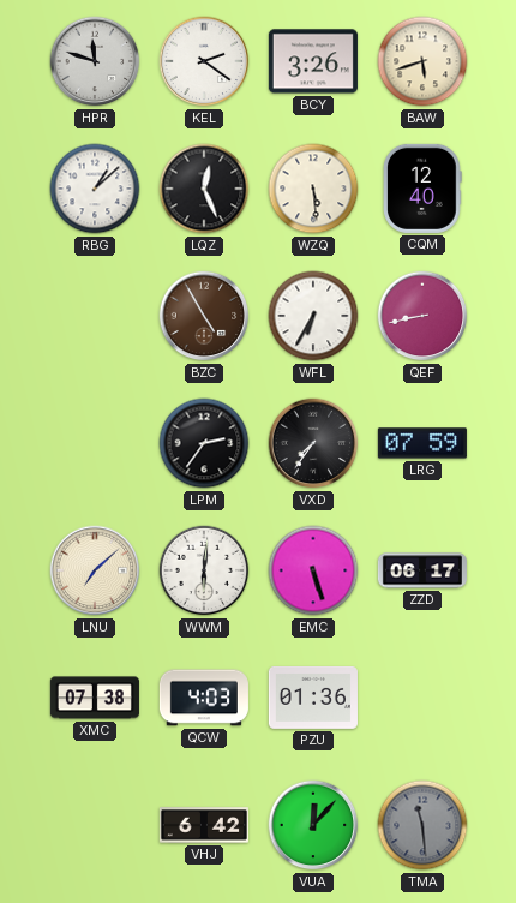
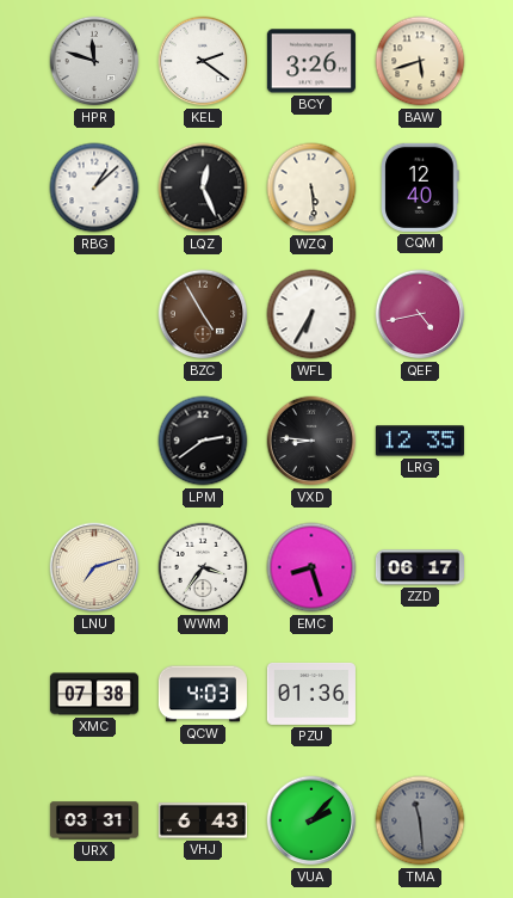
QEF: 8:43 -> 4:43
LPM: 2:36 -> 2:39
VXD: 7:36 -> 8:46
LRG: 07:59 -> 12:35
LNU: 7:08 -> 7:12
WWM: 6:01 -> 3:36
EMC: 5:27 -> 8:27
URX: none -> 03:31
VHJ: 6:42 -> 6:43
VUA: 12:07 -> 2:07
